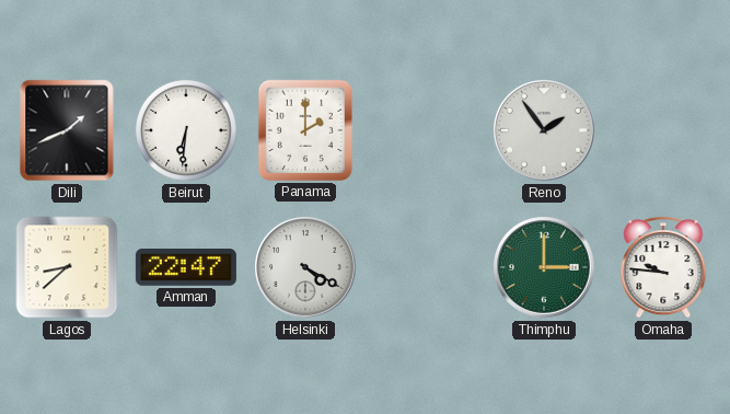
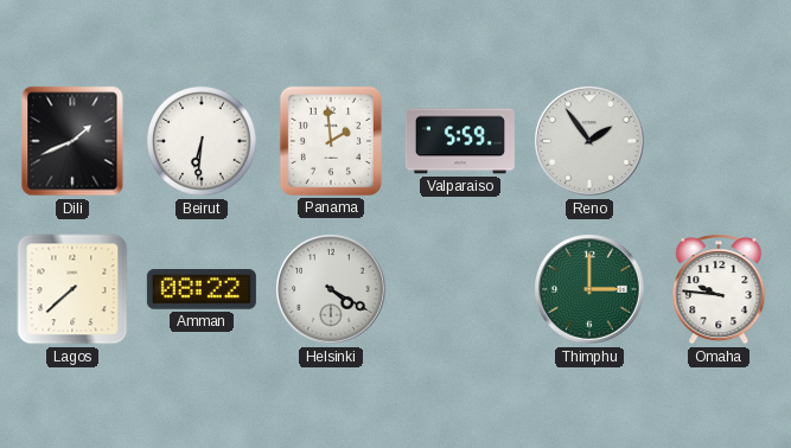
Panama: 2:00 -> 1:59
Valparaiso: none -> 5:59
Lagos: 8:38 -> 7:38
Amman: 22:47 -> 08:22
